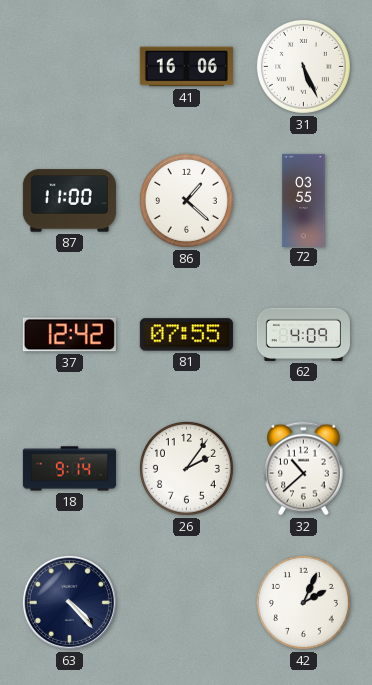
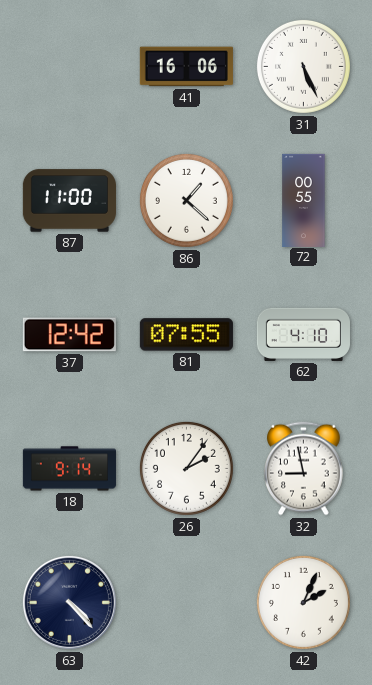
72: 03:55 -> 00:55
62: 4:09 -> 4:10
32: 10:38 -> 8:58
